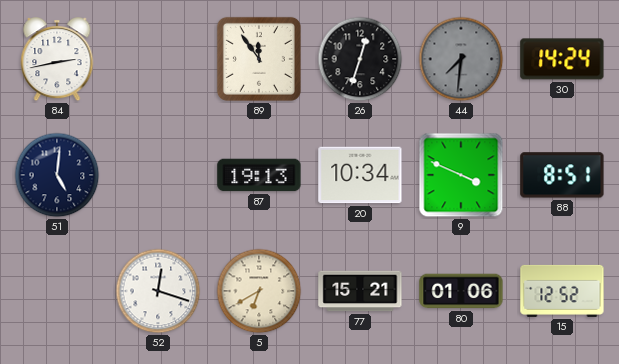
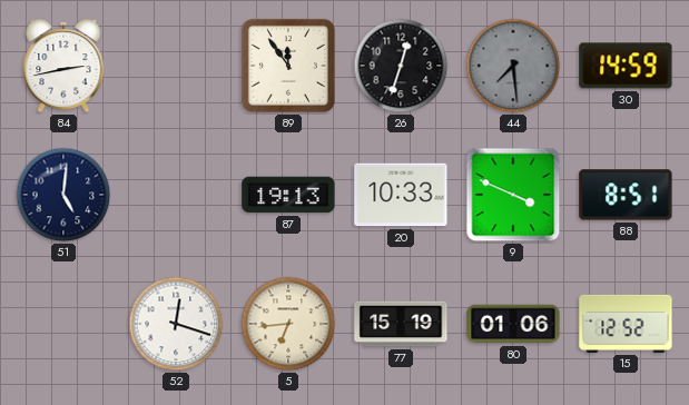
44: 7:31 -> 7:29
30: 14:24 -> 14:59
20: 10:34 -> 10:33
5: 6:40 -> 6:44
77: 15:21 -> 15:19
